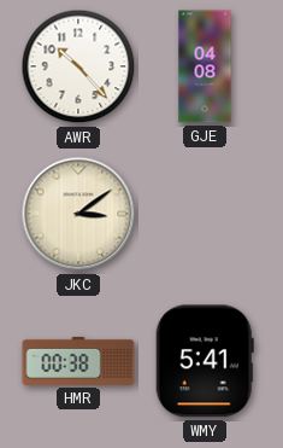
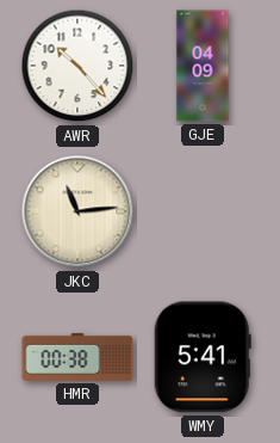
GJE: 04:08 -> 04:09
JKC: 3:09 -> 11:14
